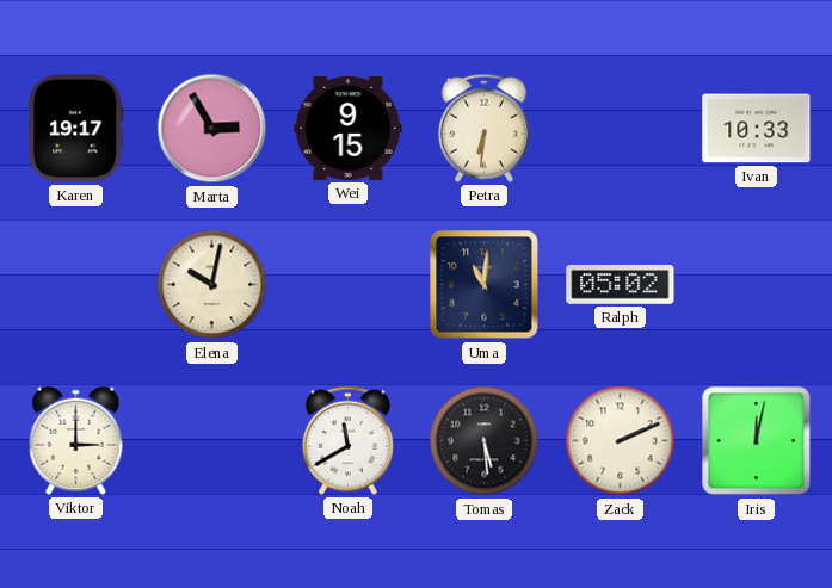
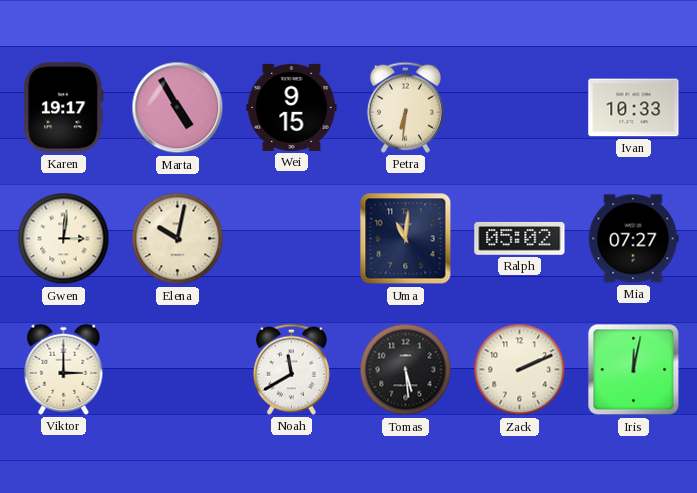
Marta: 2:55 -> 4:55
Gwen: none -> 3:01
Mia: none -> 07:27
